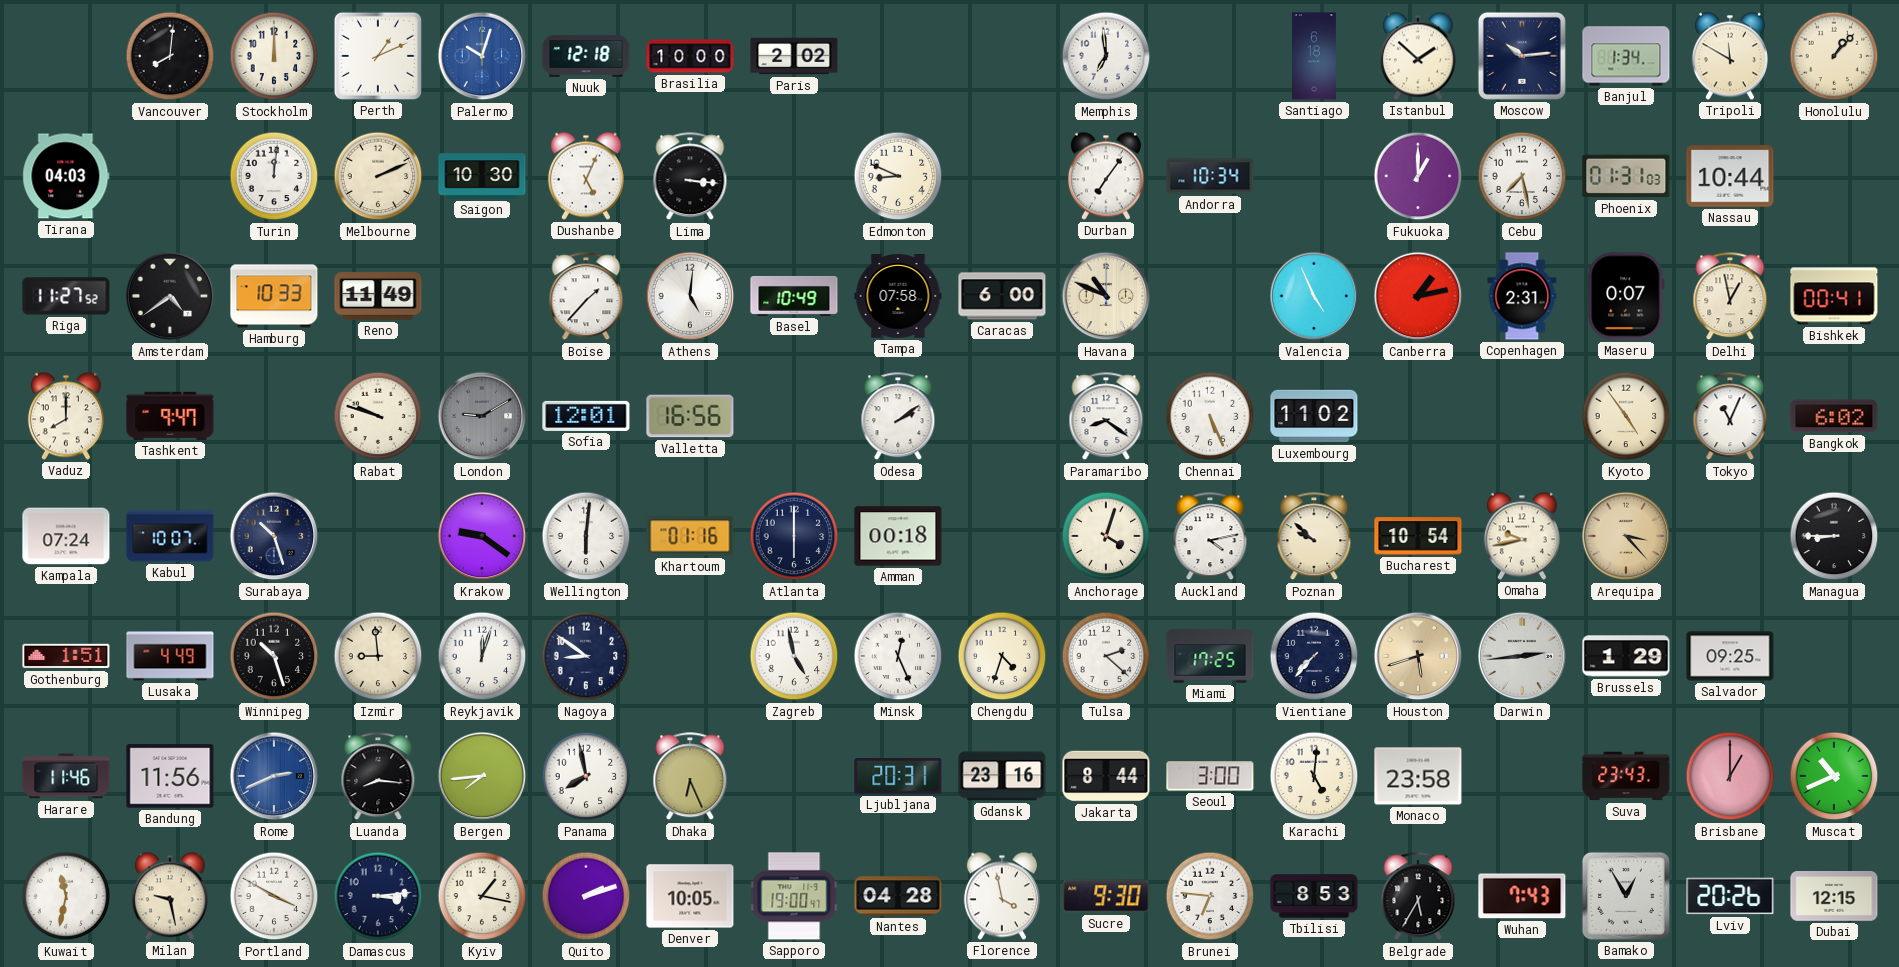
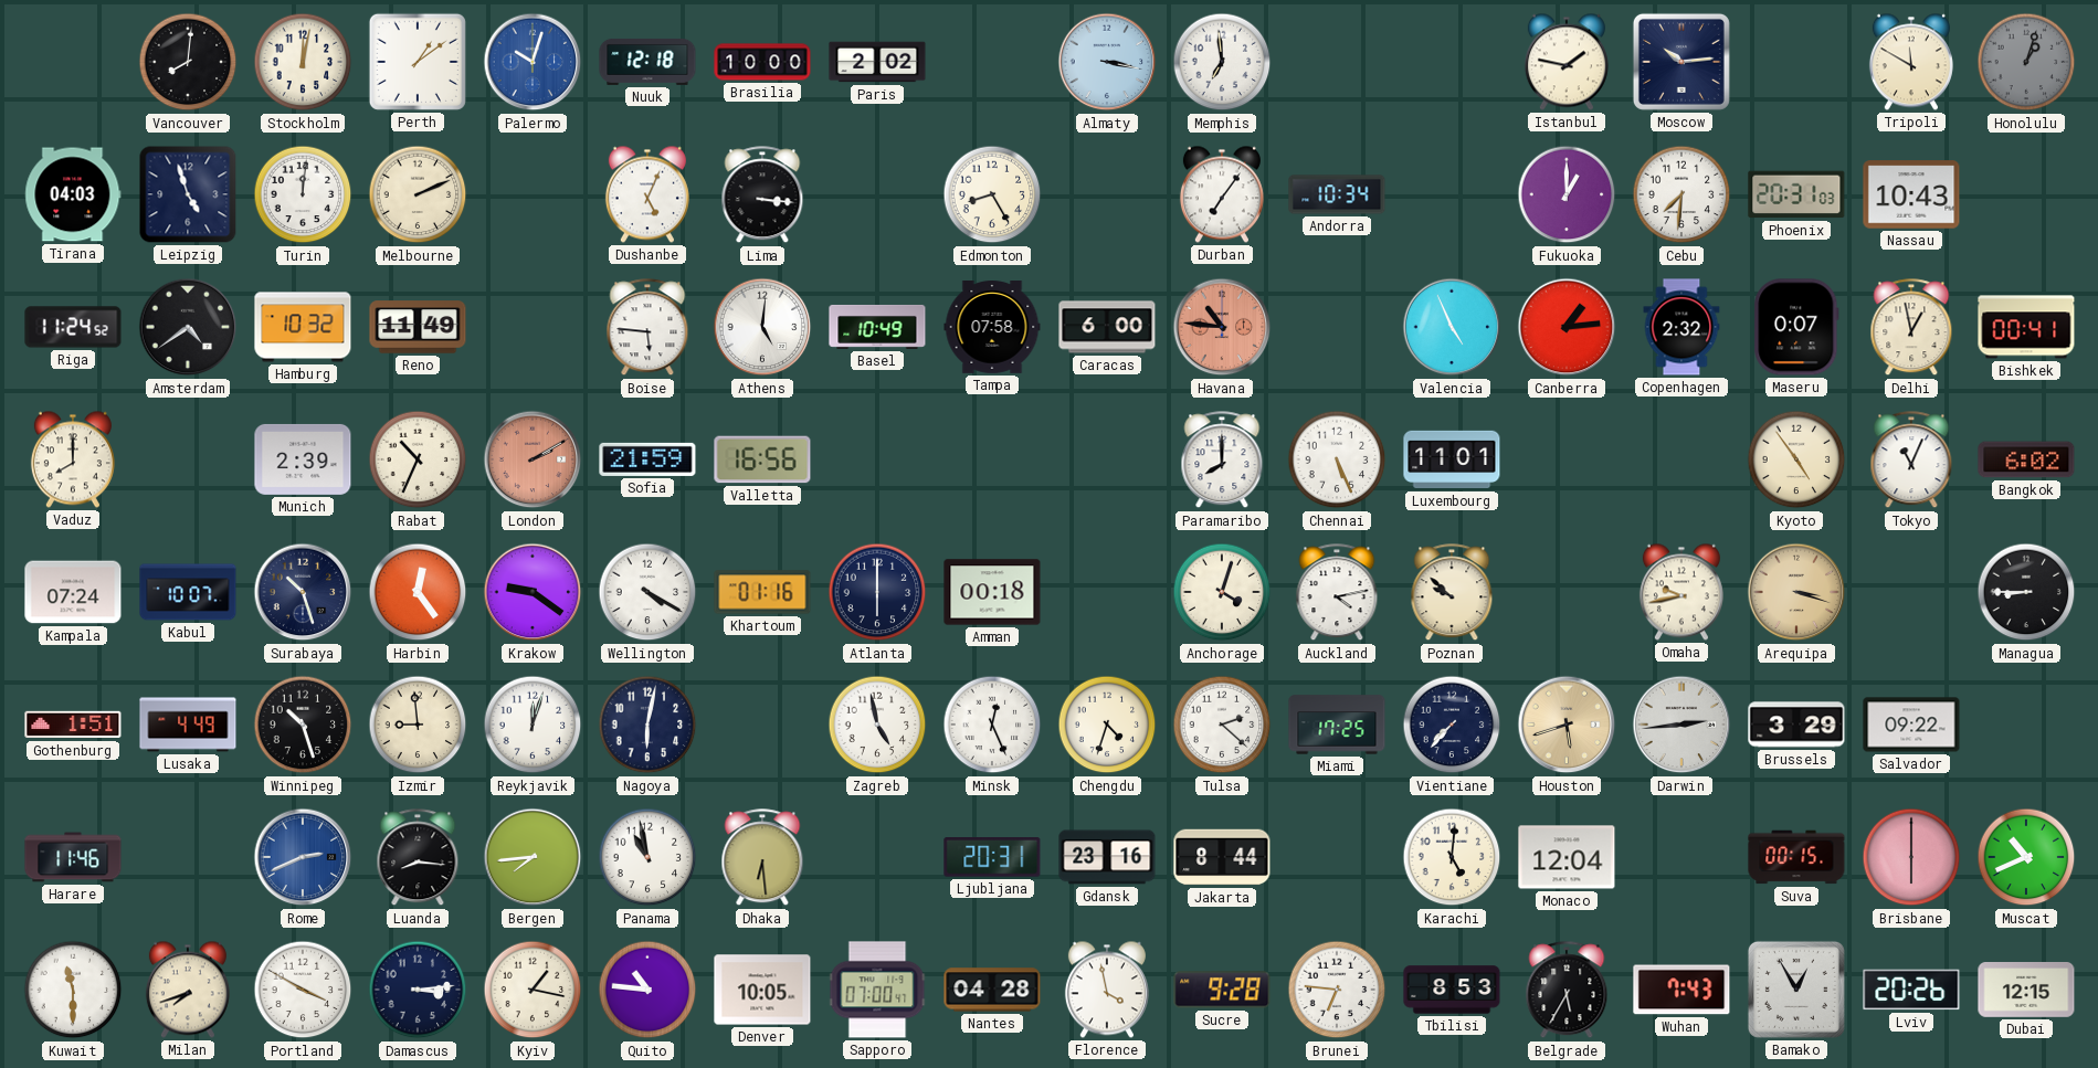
Stockholm: 12:00 -> 12:02
Perth: 1:11 -> 1:09
Almaty: none -> 3:17
Santiago: 6:18 -> none
Istanbul: 1:52 -> 1:47
Banjul: 1:34 -> none
Honolulu: 1:07 -> 1:03
Honolulu dial: cream -> grey
Leipzig: none -> 4:57
Saigon: 10:30 -> none
Edmonton: 8:49 -> 8:25
Cebu: 7:28 -> 7:31
Phoenix: 01:31 -> 20:31
Nassau: 10:44 -> 10:43
Riga: 11:27 -> 11:24
Hamburg: 10:33 -> 10:32
Boise: 1:37 -> 5:46
Havana: 10:49 -> 10:46
Havana dial: cream -> salmon
Canberra: 1:13 -> 1:14
Copenhagen: 2:31 -> 2:32
Tashkent: 9:47 -> none
Munich: none -> 2:39
Rabat: 9:48 -> 10:34
London: 9:10 -> 2:10
London dial: grey -> salmon
Sofia: 12:01 -> 21:59
Odesa: 2:09 -> none
Paramaribo: 8:21 -> 8:00
Luxembourg: 11:02 -> 11:01
Harbin: none -> 12:24
Wellington: 6:01 -> 4:20
Bucharest: 10:54 -> none
Arequipa: 3:23 -> 3:18
Nagoya: 8:51 -> 6:02
Brussels: 1:29 -> 3:29
Salvador: 09:25 -> 09:22
Bandung: 11:56 -> none
Panama: 7:58 -> 10:58
Dhaka: 6:26 -> 6:29
Seoul: 3:00 -> none
Monaco: 23:58 -> 12:04
Suva: 23:43 -> 00:15
Brisbane: 1:00 -> 6:00
Kuwait: 11:32 -> 11:30
Milan: 9:28 -> 7:42
Quito: 2:12 -> 10:46
Sapporo: 19:00 -> 07:00
Sucre: 9:30 -> 9:28
